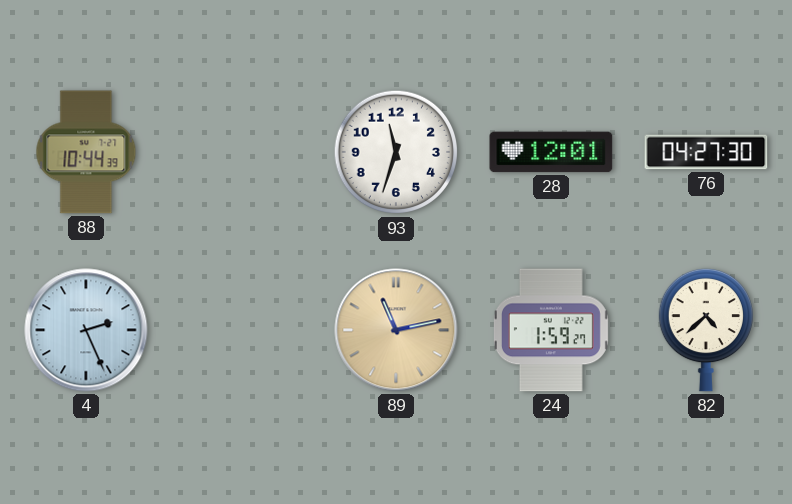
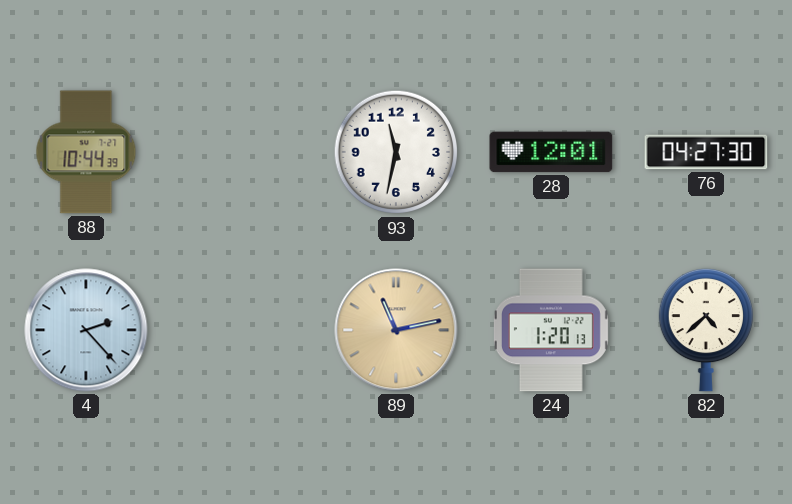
93: 11:33 -> 11:32
4: 2:26 -> 2:23
24: 1:59 -> 1:20
